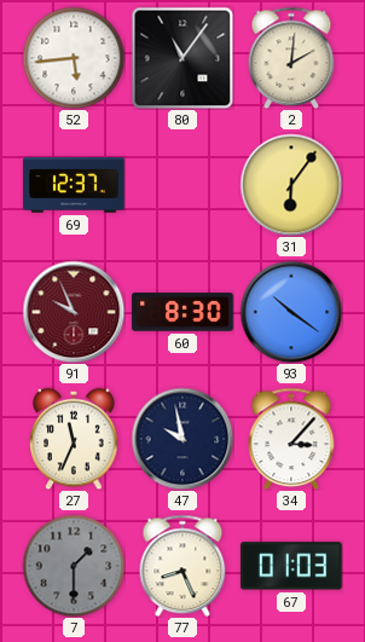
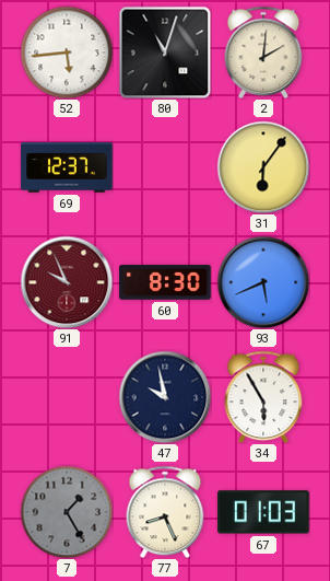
80: 11:06 -> 11:03
93: 10:21 -> 5:41
27: 11:34 -> none
34: 3:07 -> 5:55
7: 1:30 -> 1:25
